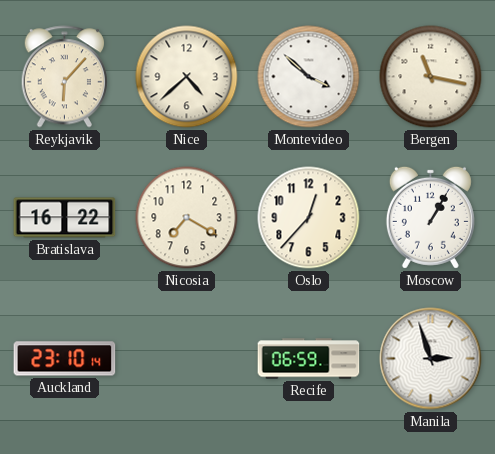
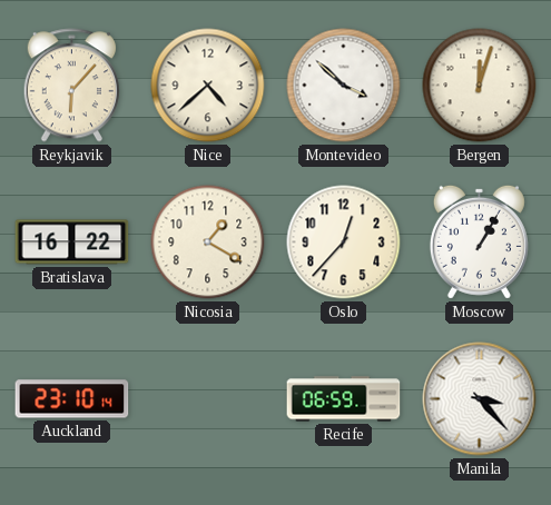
Bergen: 11:17 -> 12:03
Nicosia: 7:20 -> 1:20
Manila: 2:57 -> 3:23
